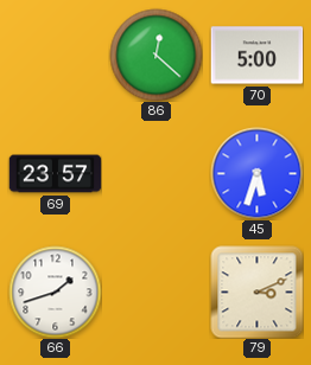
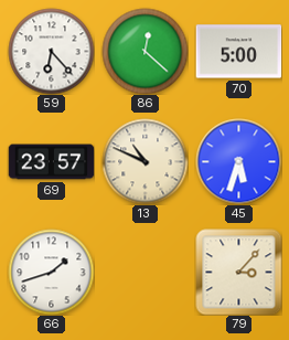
59: none -> 6:23
13: none -> 10:49
79: 3:11 -> 3:07
